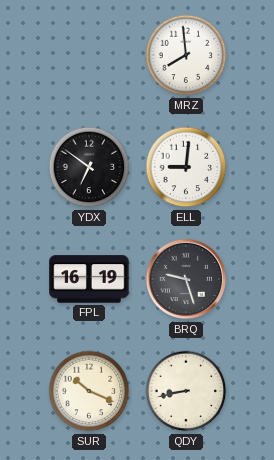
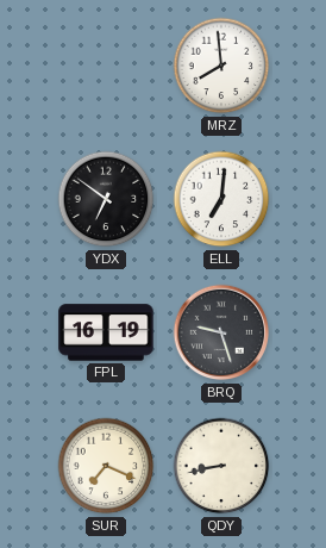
ELL: 9:01 -> 7:01
SUR: 10:19 -> 7:19
